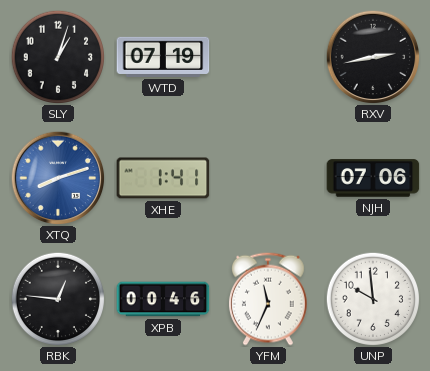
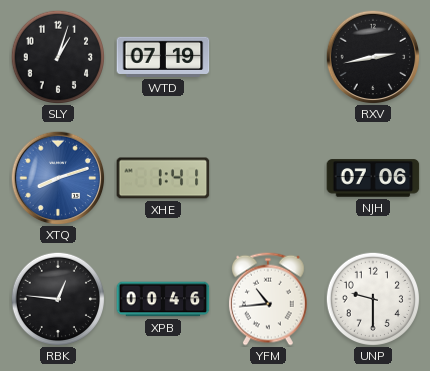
YFM: 11:34 -> 10:44
UNP: 9:59 -> 9:30
